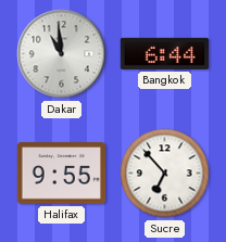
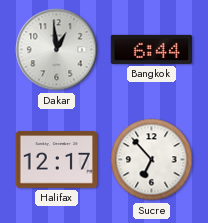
Dakar: 10:59 -> 12:59
Halifax: 9:55 -> 12:17
